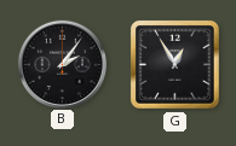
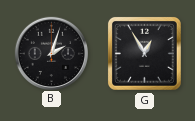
B: 2:06 -> 2:03
